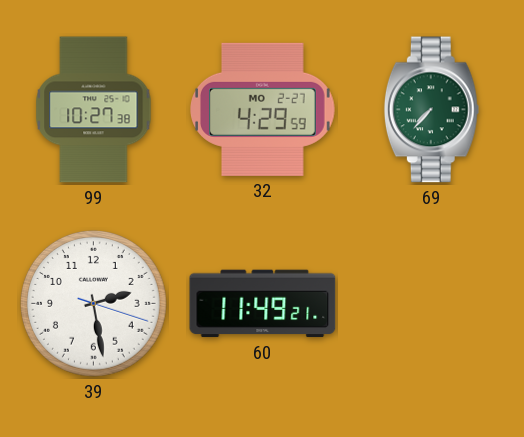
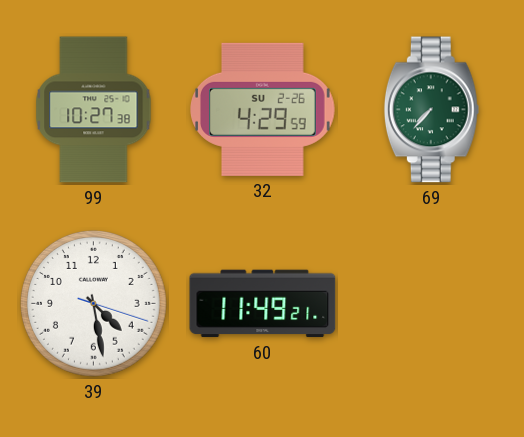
32 date: MO 2-27 -> SU 2-26
39: 2:28 -> 4:28
